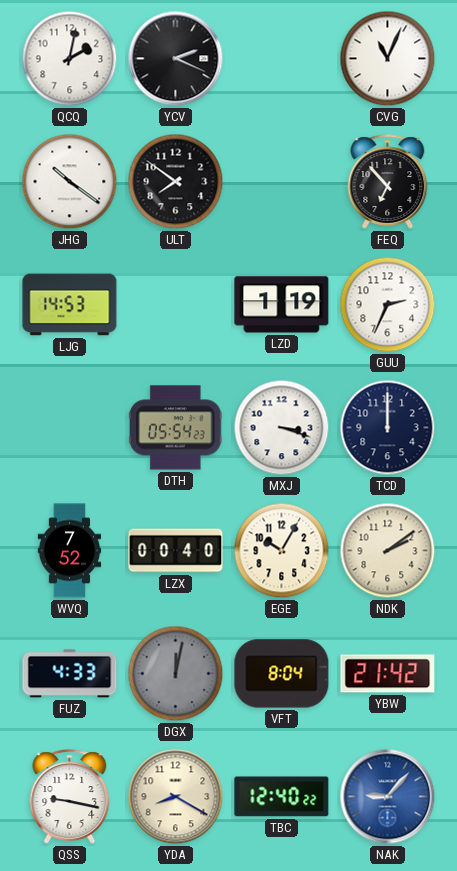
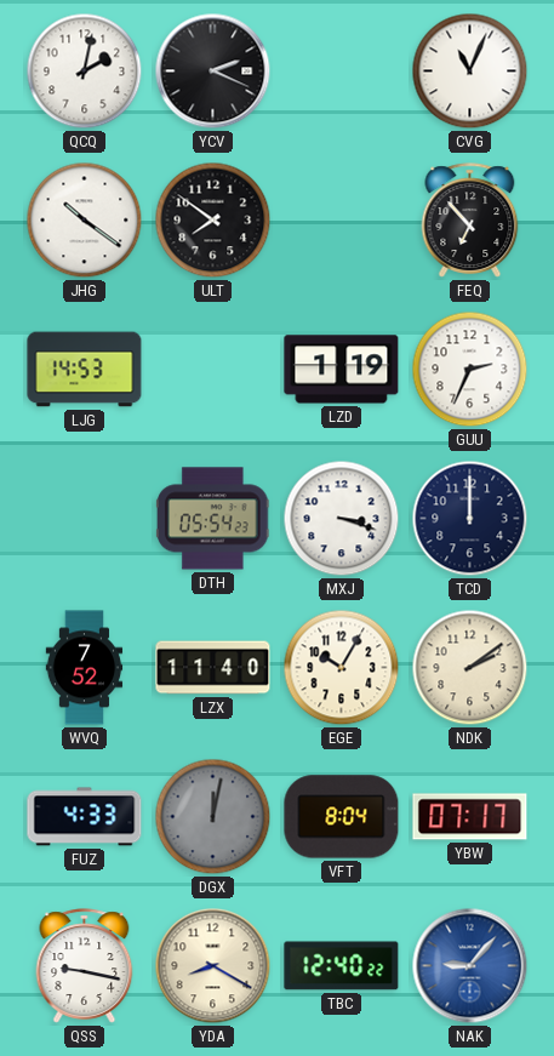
LZX: 00:40 -> 11:40
YBW: 21:42 -> 07:17
